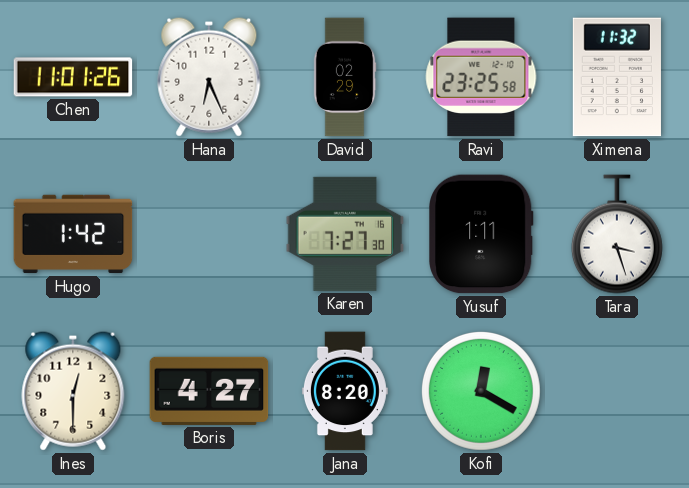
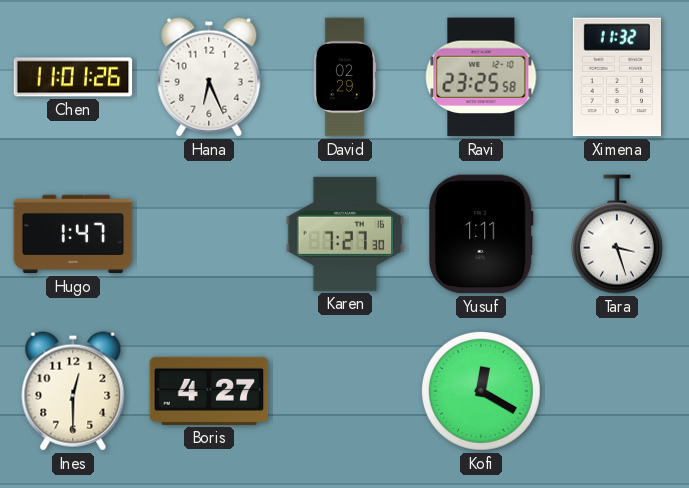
Hugo: 1:42 -> 1:47
Jana: 8:20 -> none
